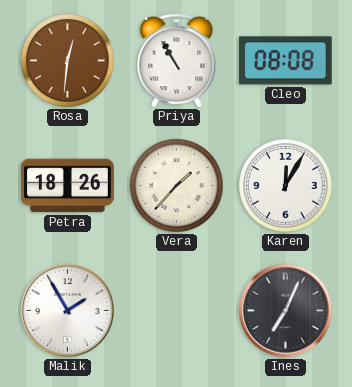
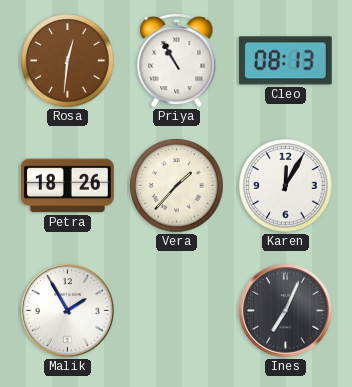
Cleo: 08:08 -> 08:13
